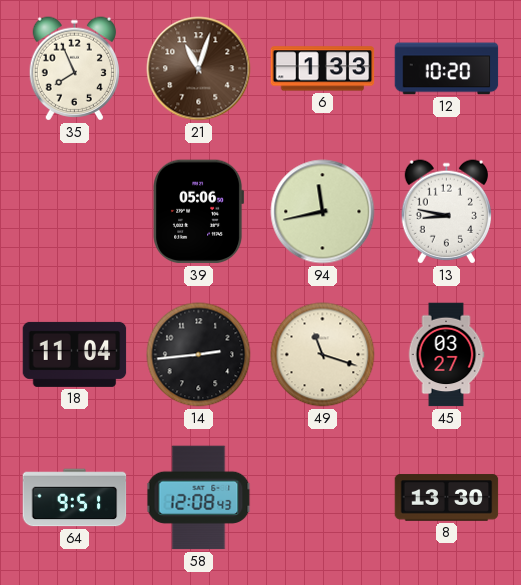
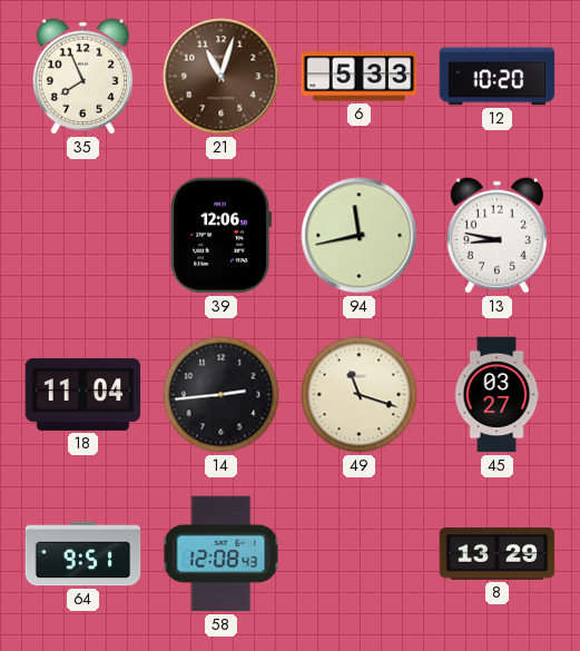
6: 1:33 -> 5:33
39: 05:06 -> 12:06
8: 13:30 -> 13:29
